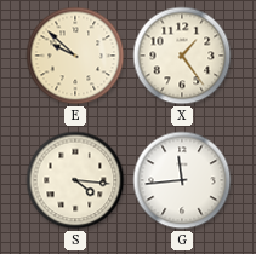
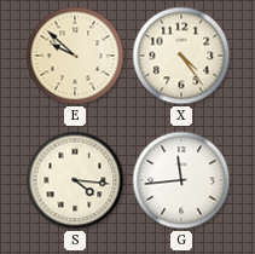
X: 1:24 -> 4:24
